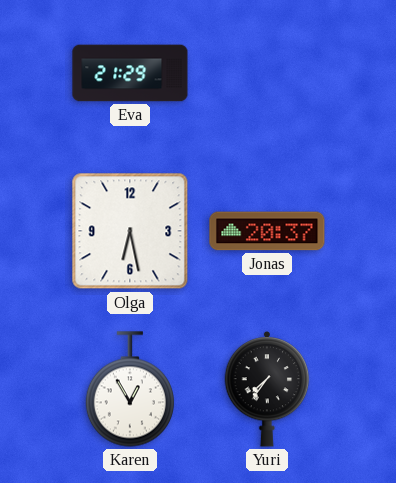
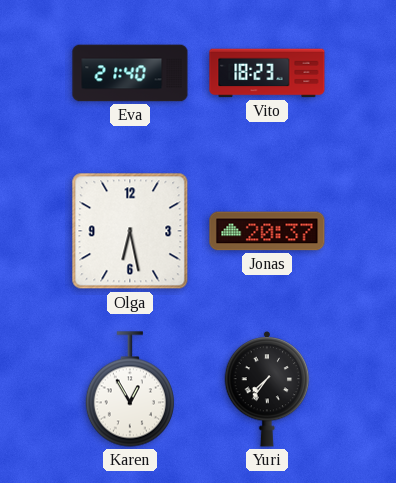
Eva: 21:29 -> 21:40
Vito: none -> 18:23
